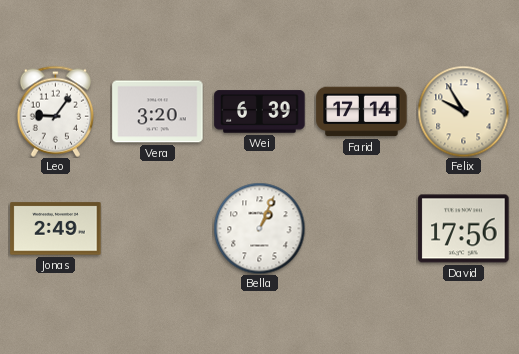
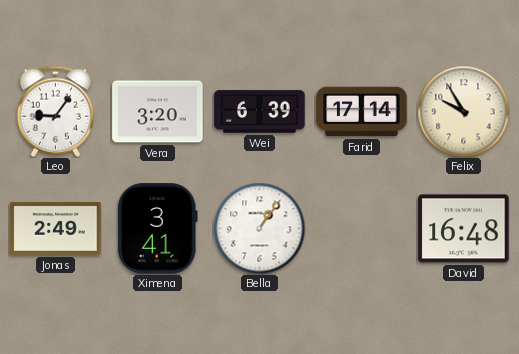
Ximena: none -> 3:41
Bella: 1:04 -> 1:06
David: 17:56 -> 16:48
